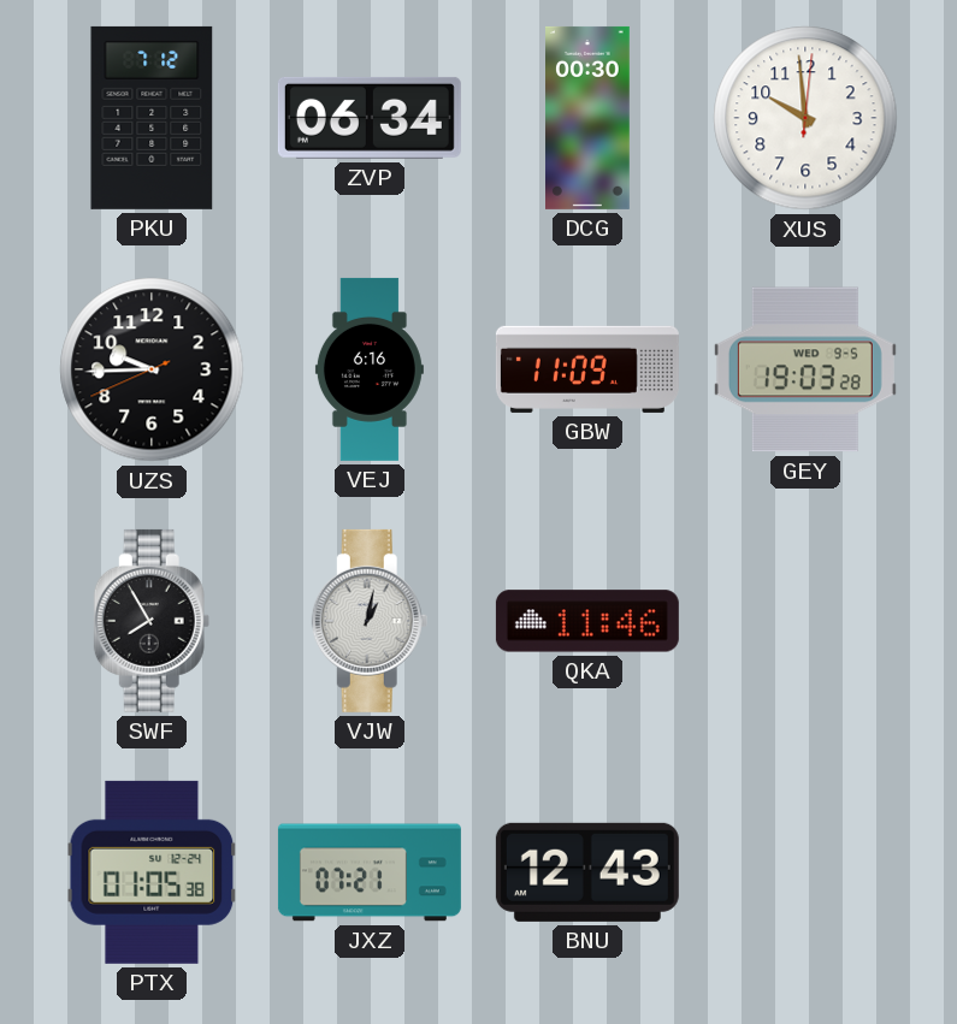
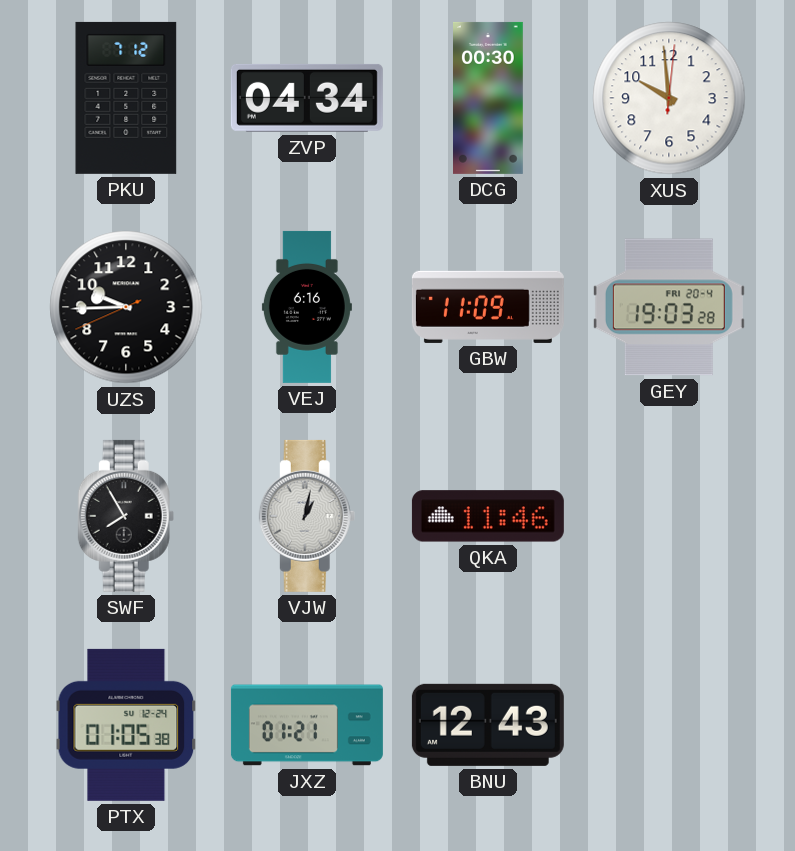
ZVP: 06:34 -> 04:34
GEY date: WED 9-5 -> FRI 20-4
JXZ: 07:21 -> 01:21
